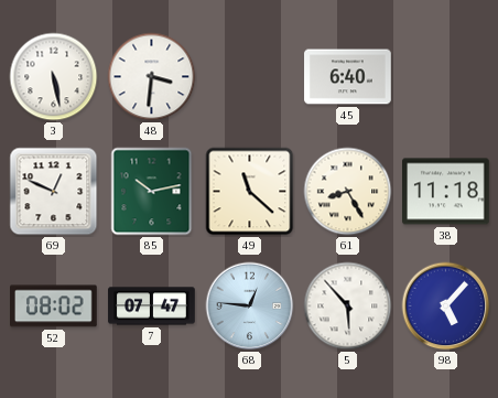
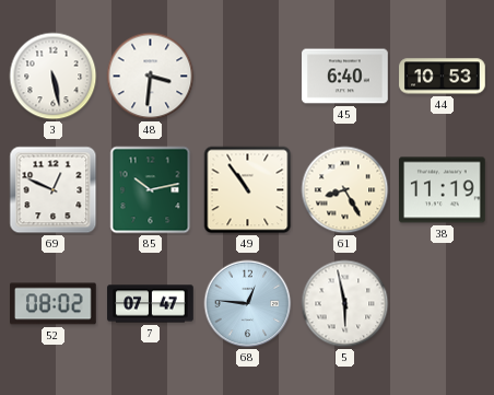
44: none -> 10:53
49: 11:22 -> 10:54
38: 11:18 -> 11:19
5: 5:53 -> 5:58
98: 5:07 -> none
